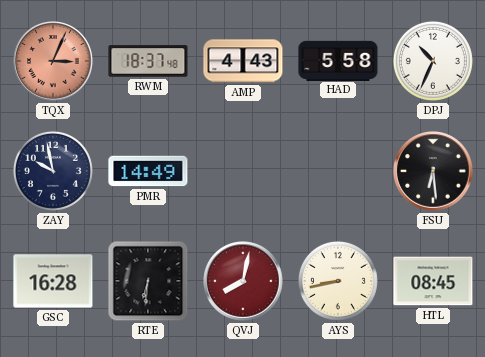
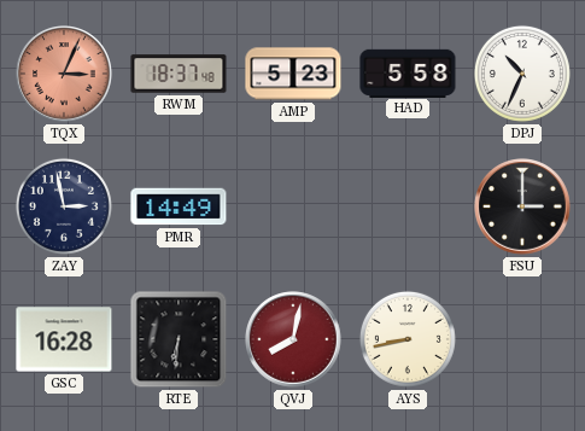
AMP: 4:43 -> 5:23
ZAY: 9:58 -> 2:58
FSU: 6:29 -> 3:00
HTL: 08:45 -> none
